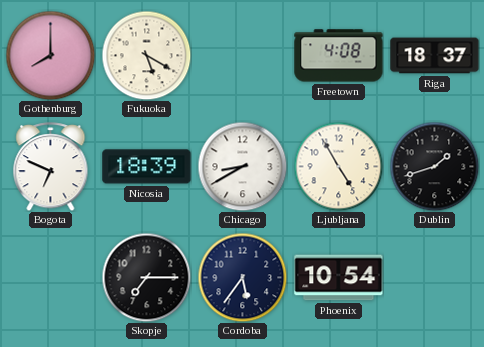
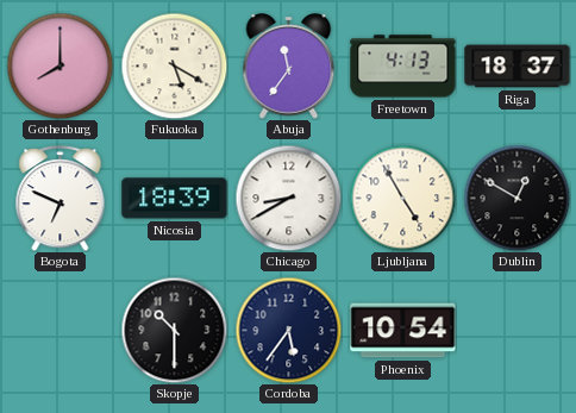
Abuja: none -> 11:36
Freetown: 4:08 -> 4:13
Dublin: 1:42 -> 12:50
Skopje: 7:15 -> 10:30
